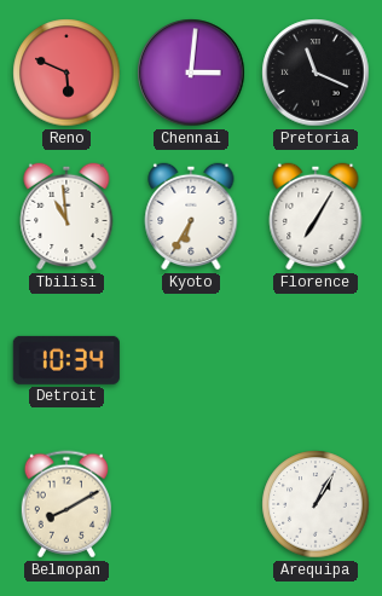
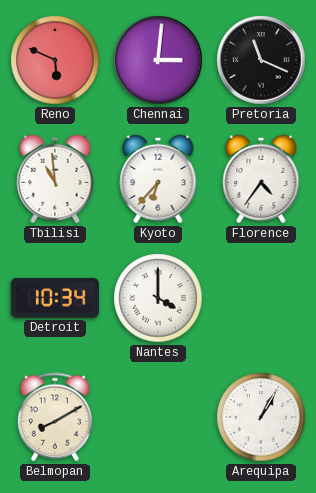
Kyoto: 6:35 -> 6:37
Florence: 7:05 -> 4:36
Nantes: none -> 4:00
